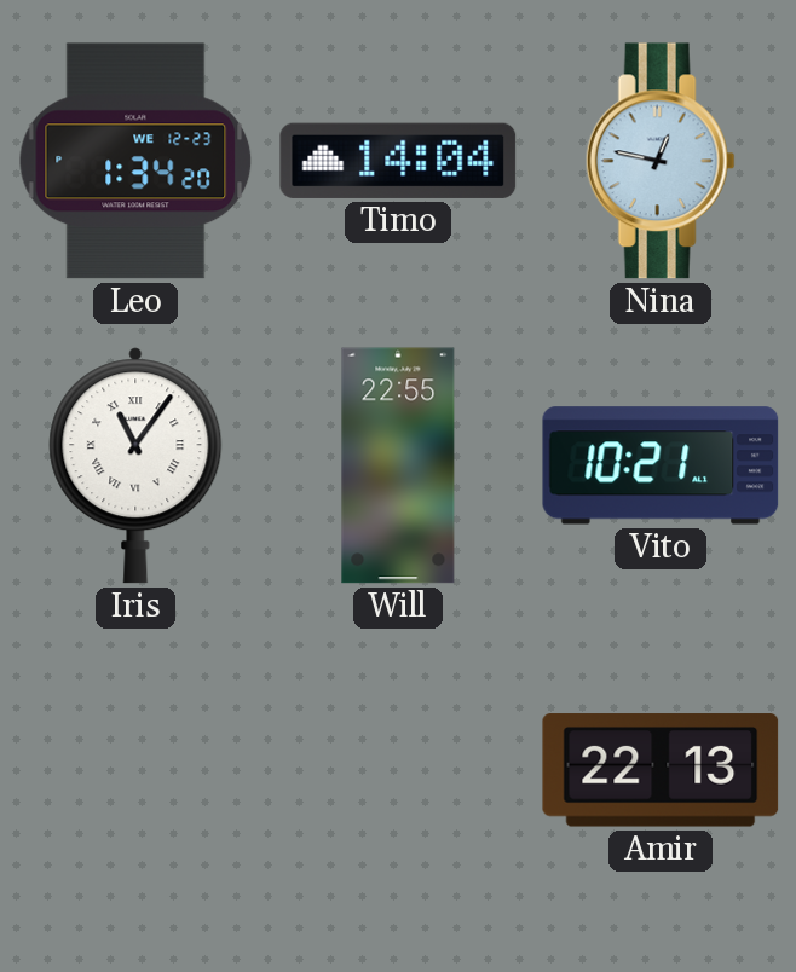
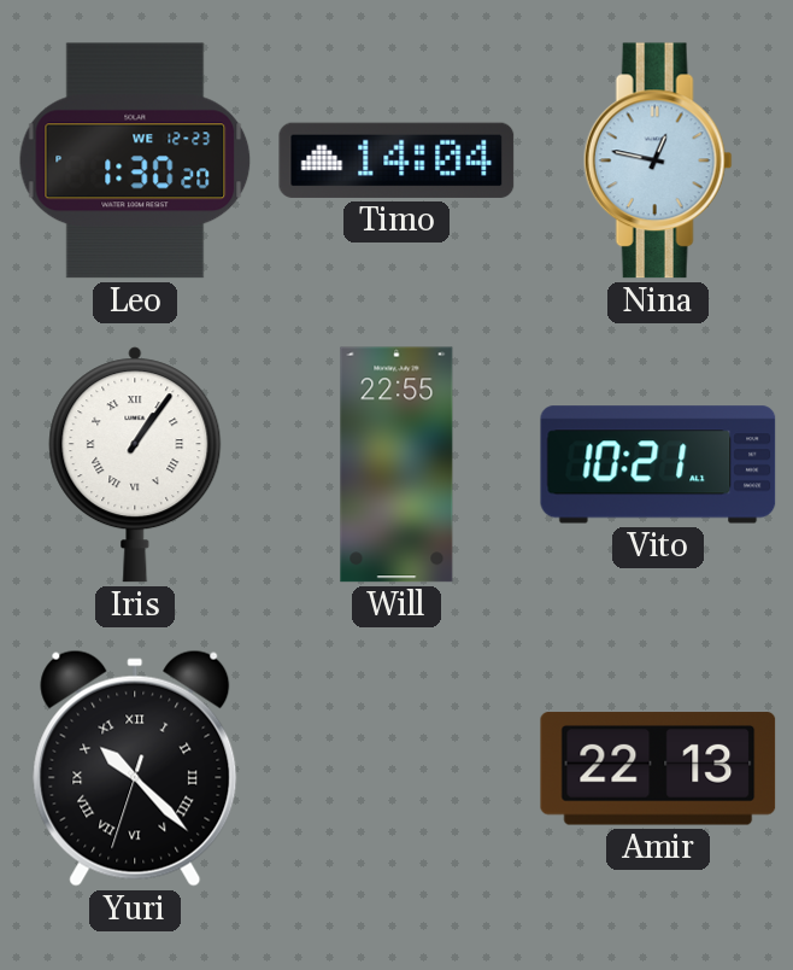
Leo: 1:34 -> 1:30
Iris: 11:06 -> 1:06
Yuri: none -> 10:22
